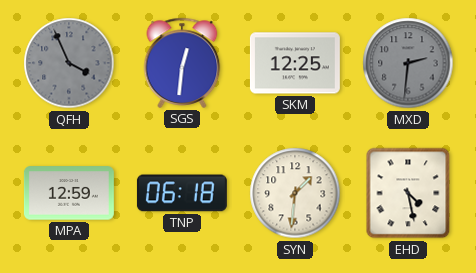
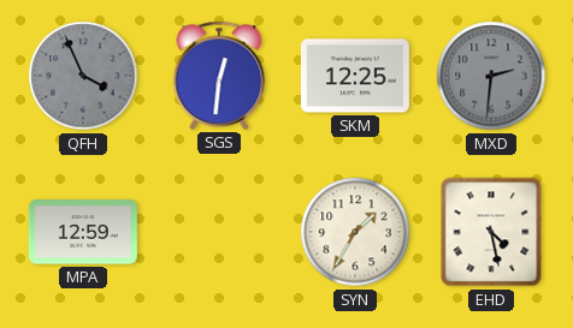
TNP: 06:18 -> none
SYN: 1:31 -> 1:35
